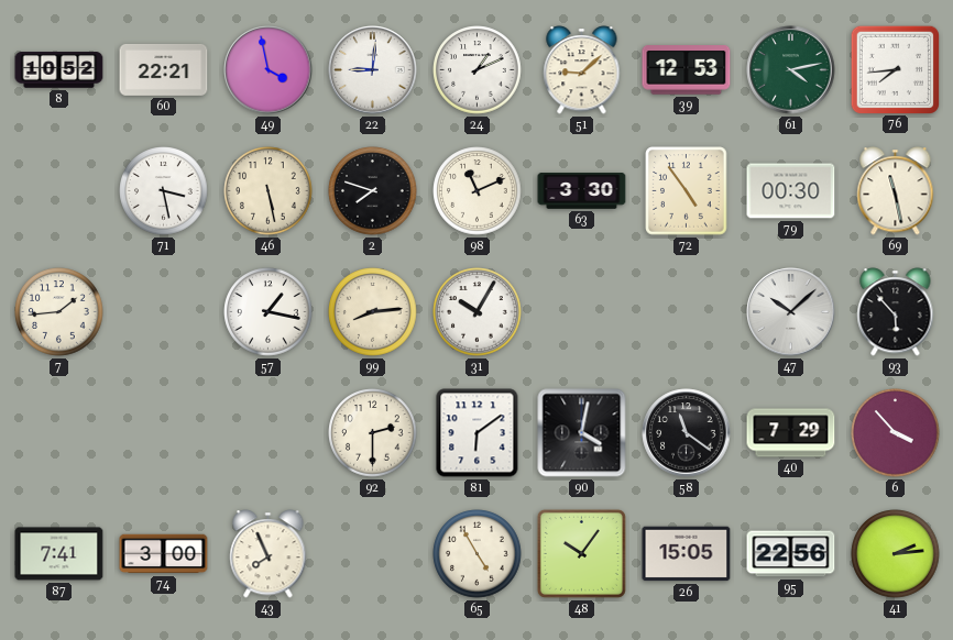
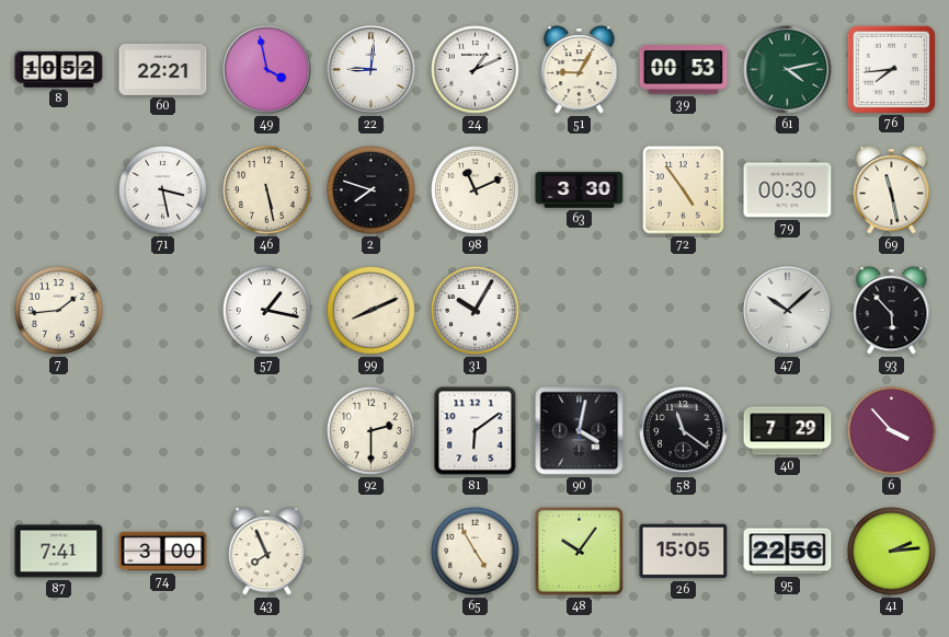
51: 9:08 -> 9:05
39: 12:53 -> 00:53
99: 8:14 -> 8:11
